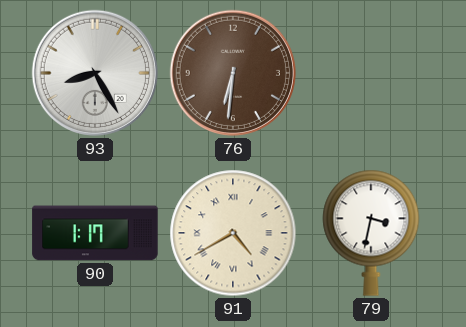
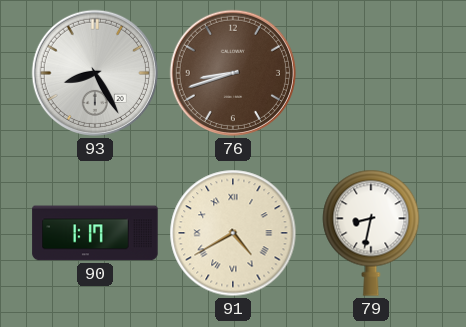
76: 6:31 -> 8:42
79: 3:32 -> 8:32
